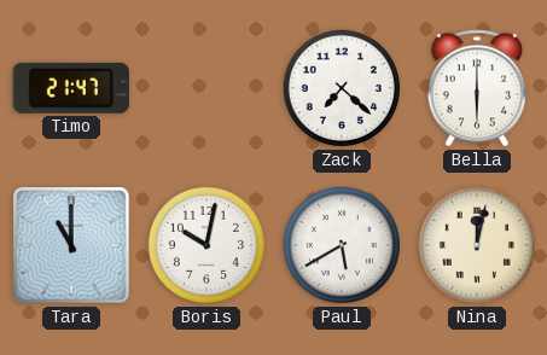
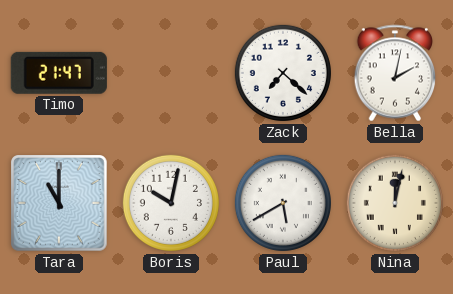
Bella: 6:00 -> 2:02
